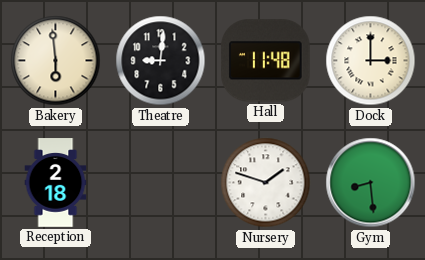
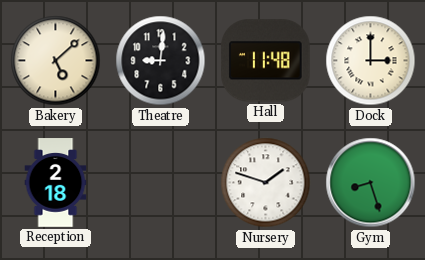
Bakery: 5:59 -> 5:08
Gym: 8:29 -> 8:27
